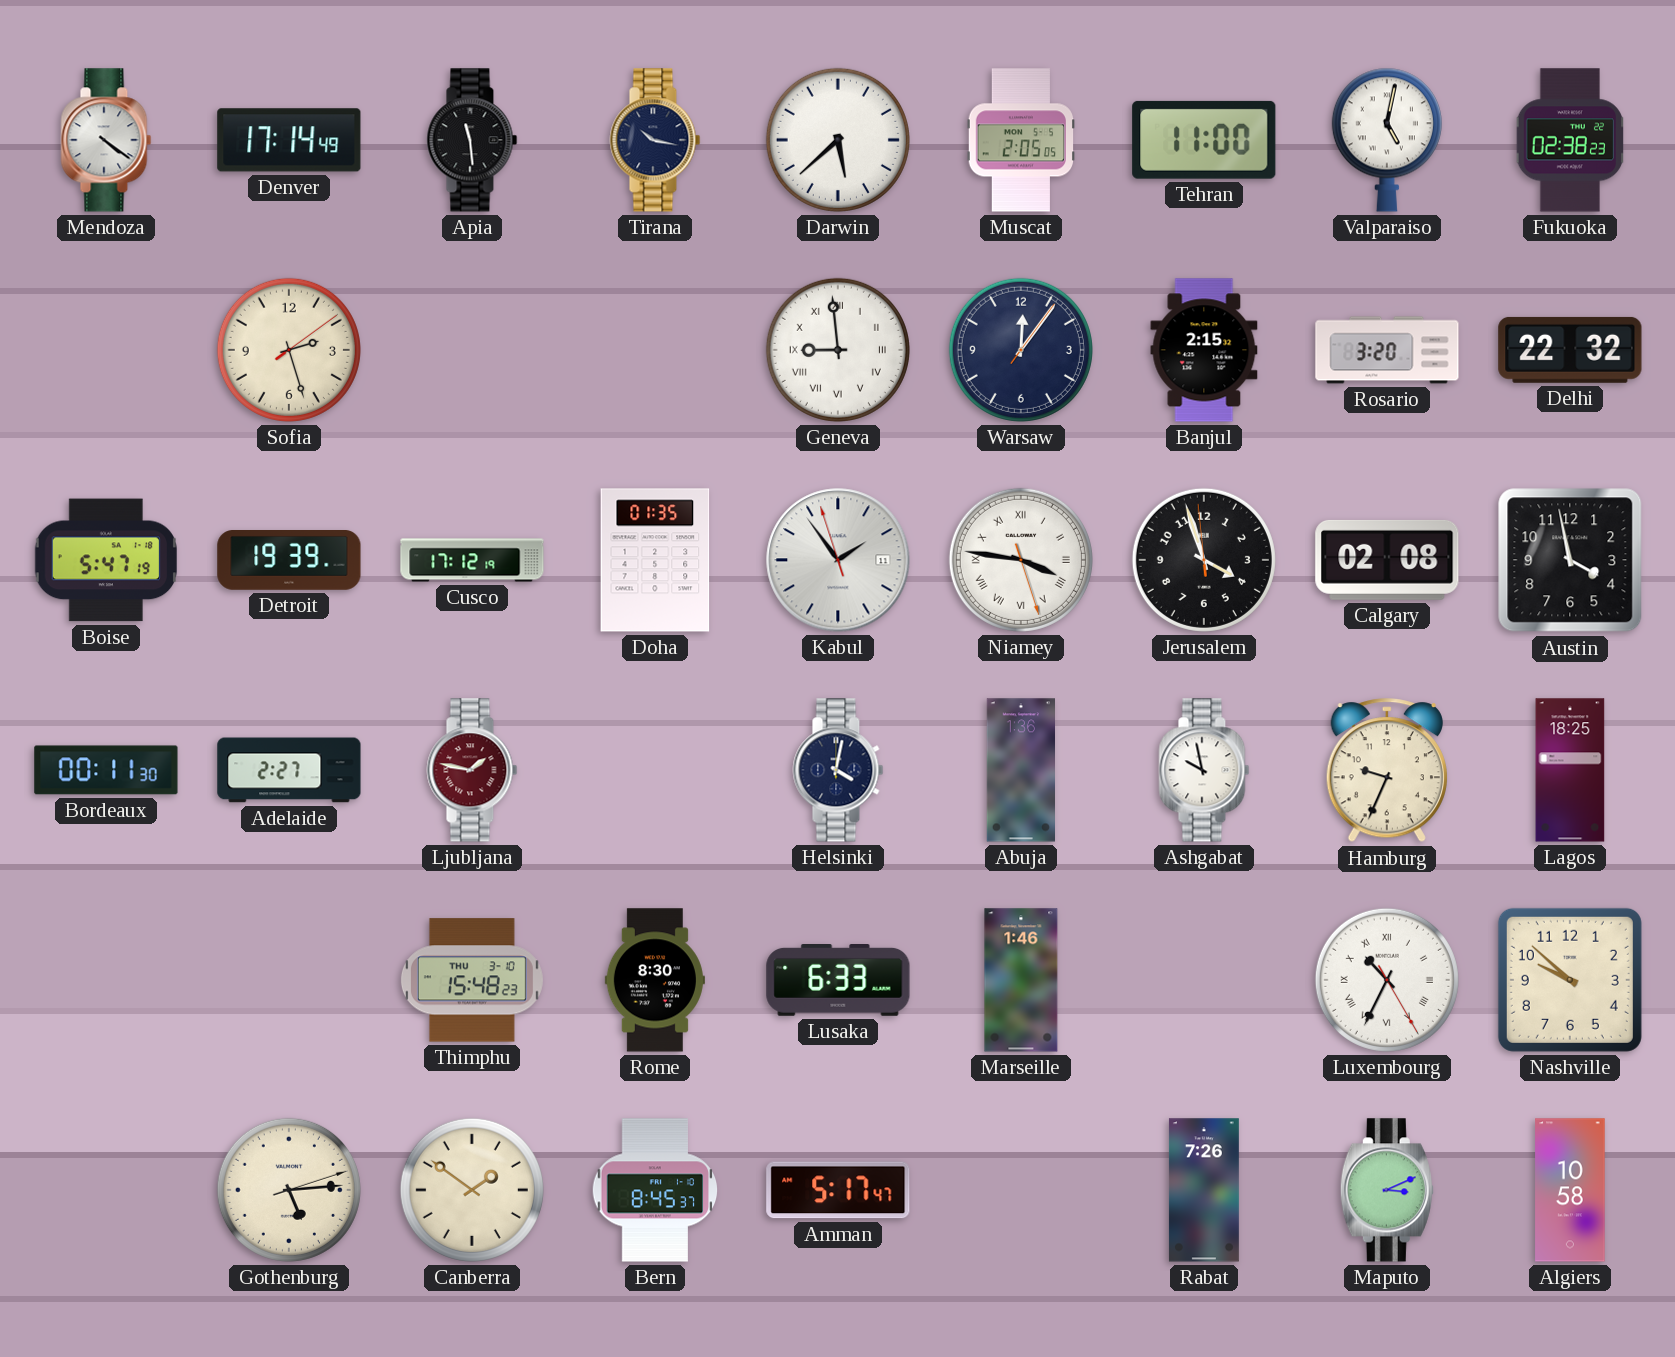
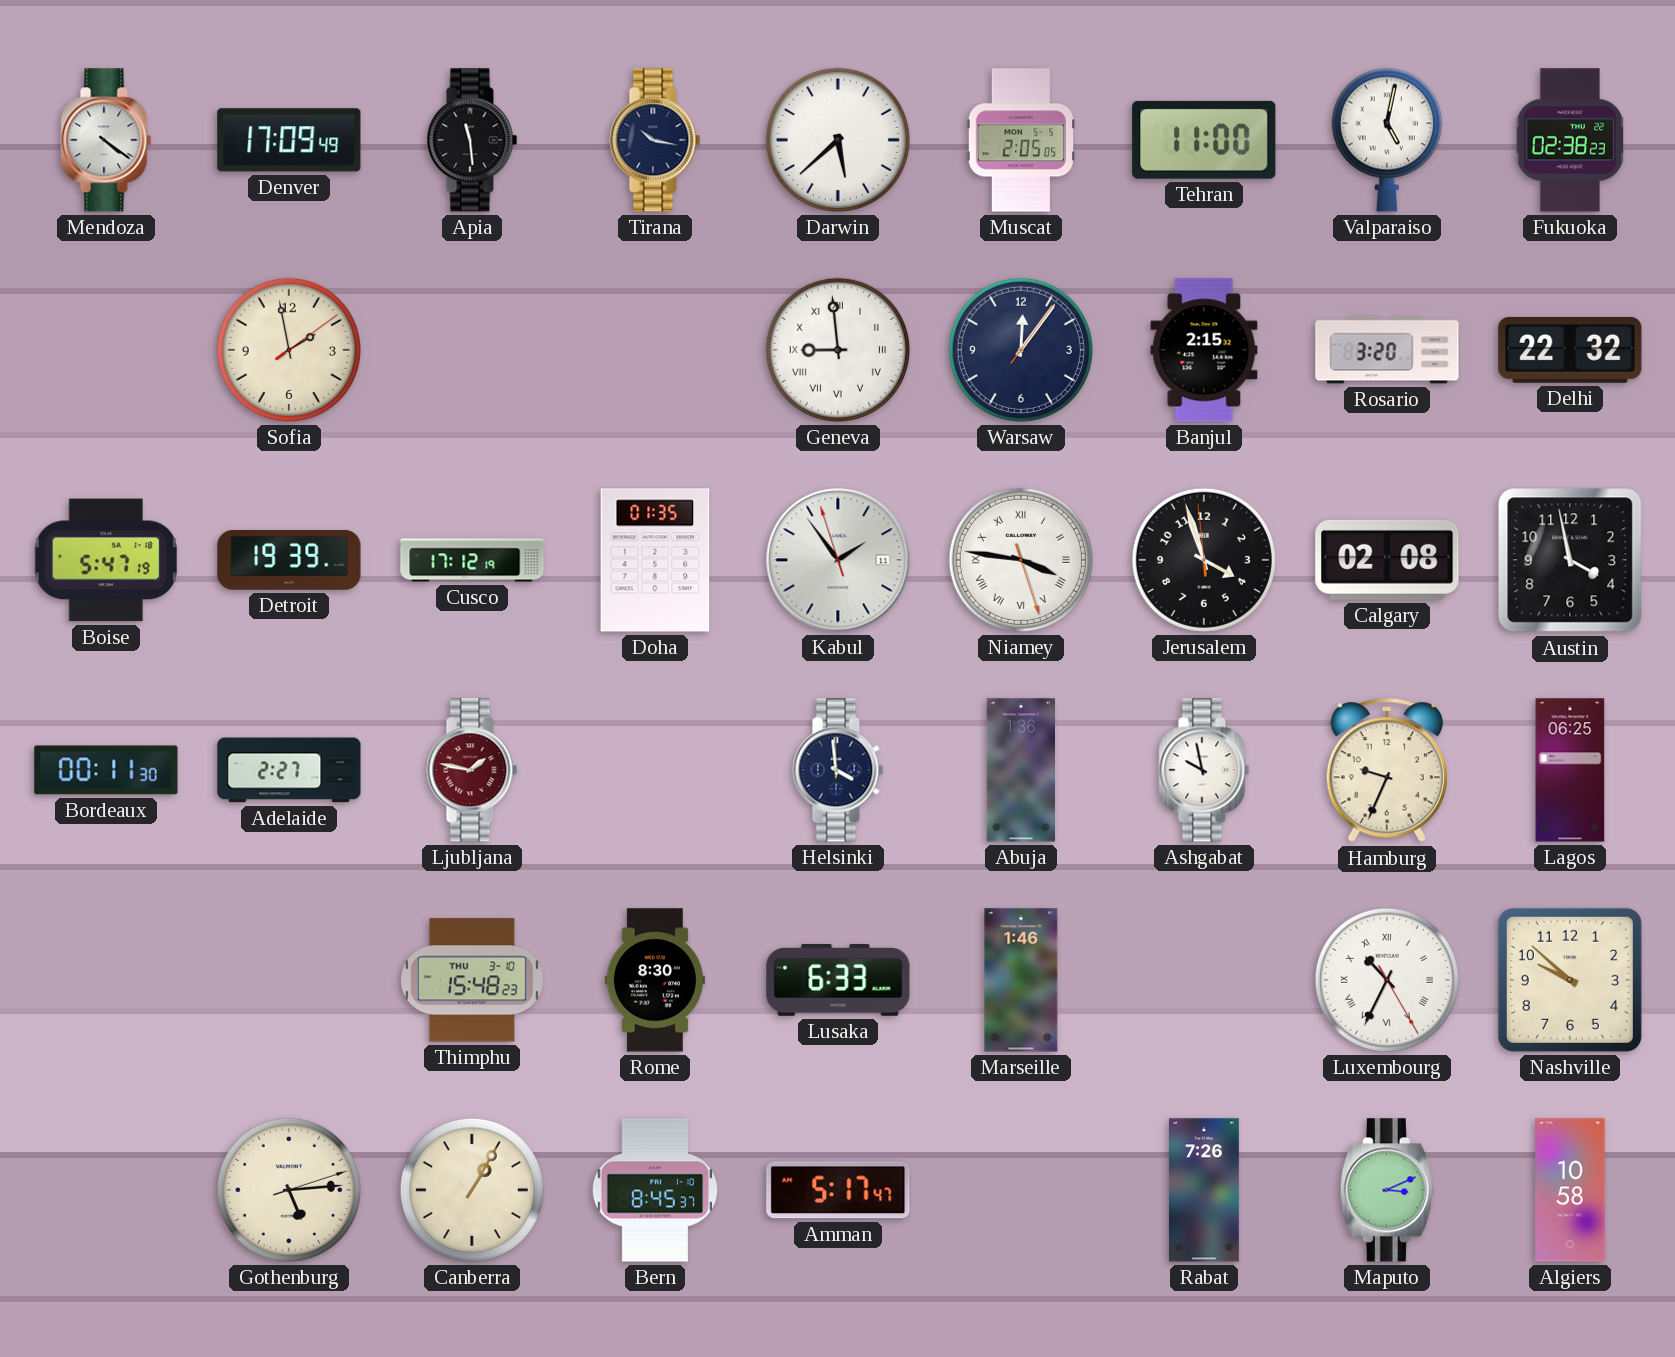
Denver: 17:14 -> 17:09
Sofia: 2:27 -> 1:58
Helsinki: 4:02 -> 3:59
Lagos: 18:25 -> 06:25
Canberra: 1:51 -> 1:05
